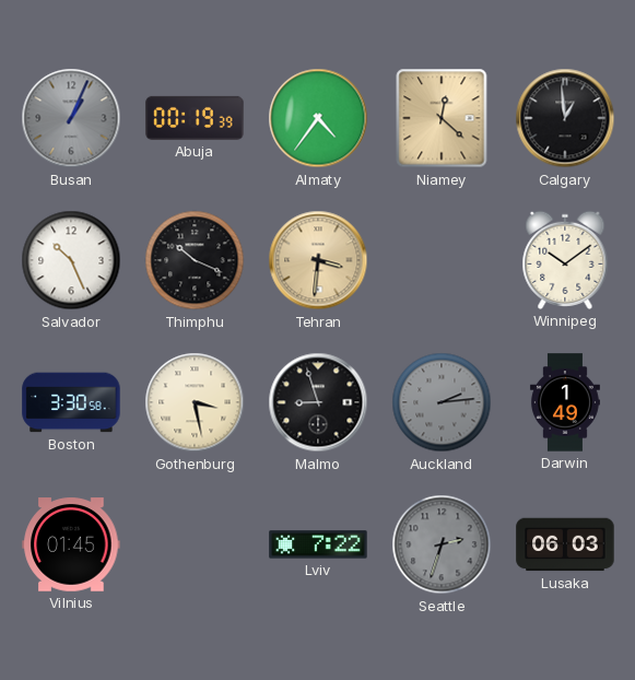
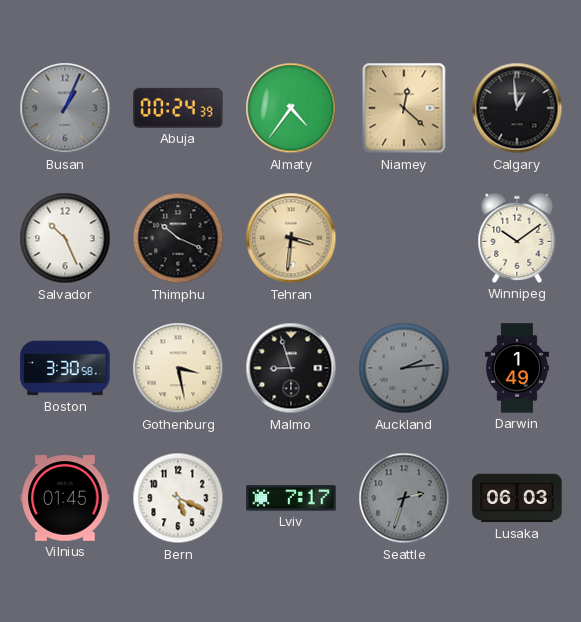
Abuja: 00:19 -> 00:24
Bern: none -> 5:19
Lviv: 7:22 -> 7:17
